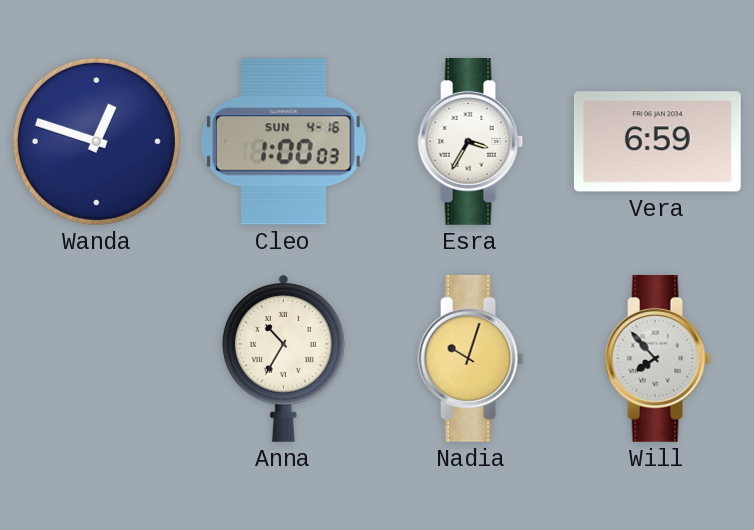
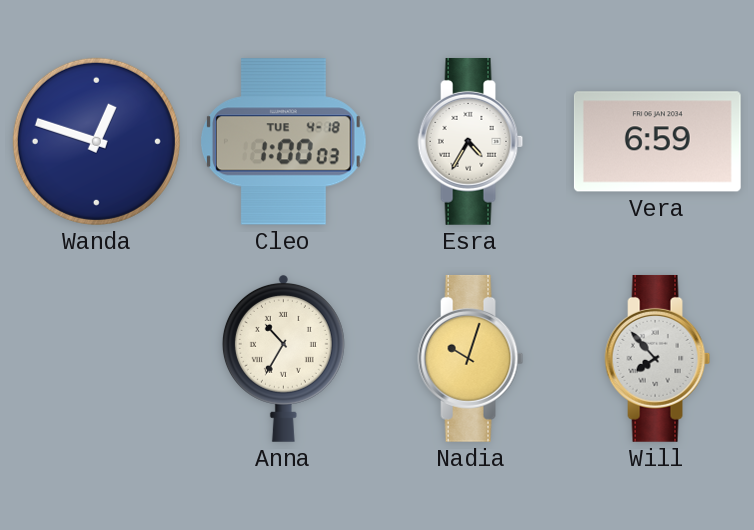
Cleo date: SUN 4-16 -> TUE 4-18
Esra: 3:35 -> 4:35
